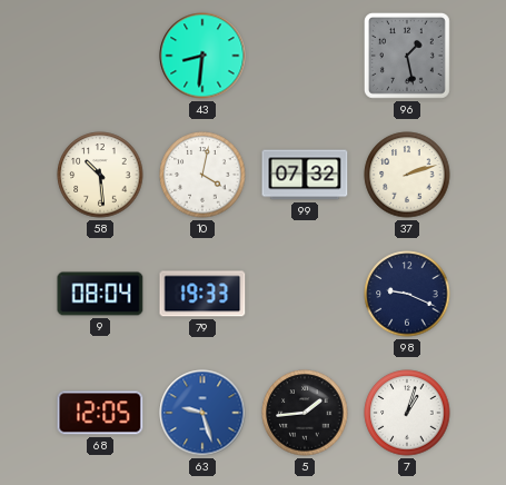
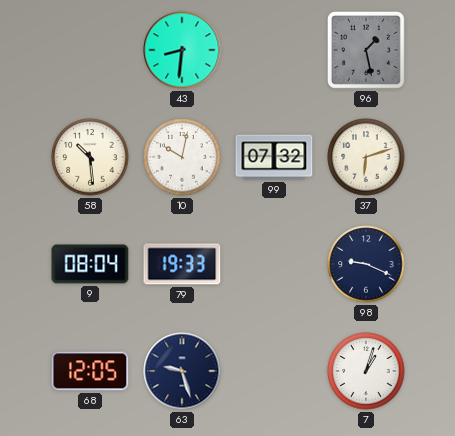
10: 4:02 -> 10:02
37: 2:12 -> 6:12
63 dial: blue -> navy
5: 1:44 -> none
